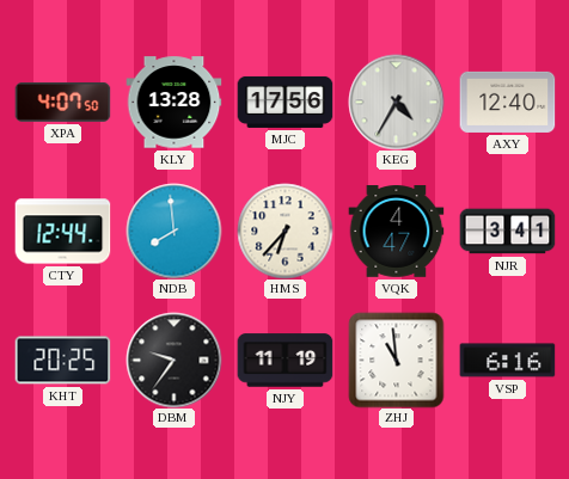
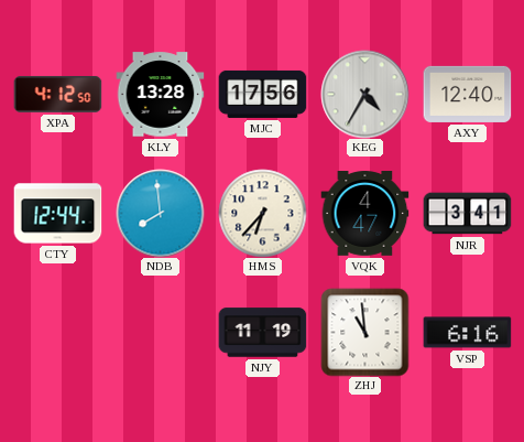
XPA: 4:07 -> 4:12
KHT: 20:25 -> none
DBM: 9:36 -> none
